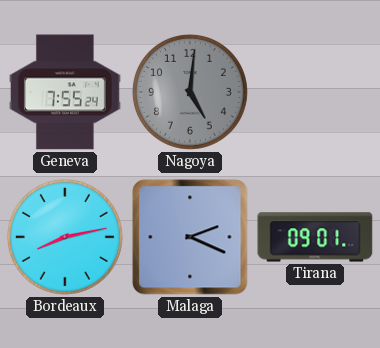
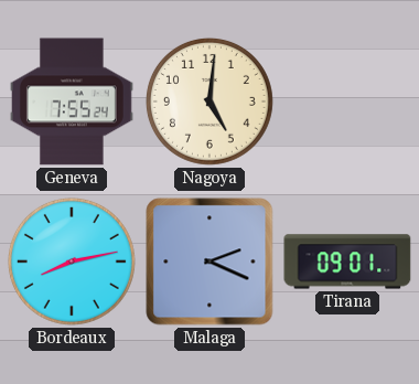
Nagoya dial: grey -> cream
